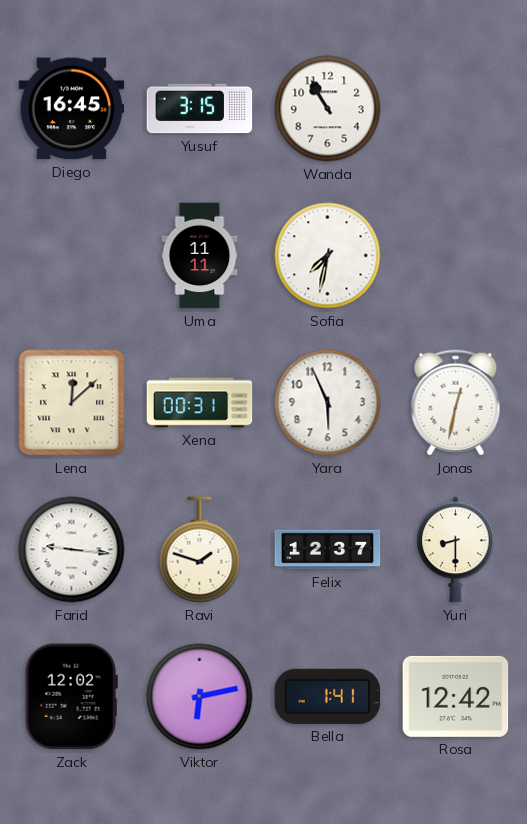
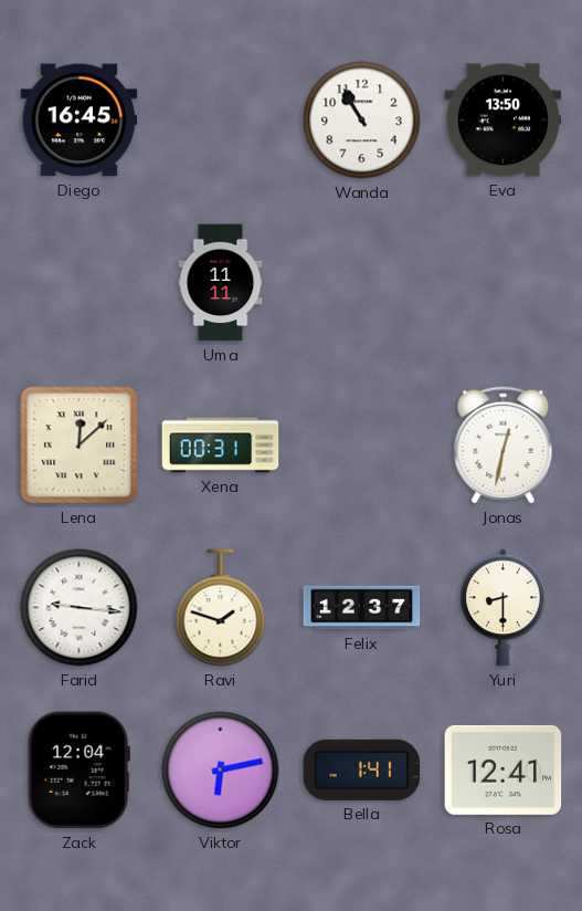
Yusuf: 3:15 -> none
Eva: none -> 13:50
Sofia: 7:32 -> none
Yara: 5:56 -> none
Zack: 12:02 -> 12:04
Rosa: 12:42 -> 12:41
